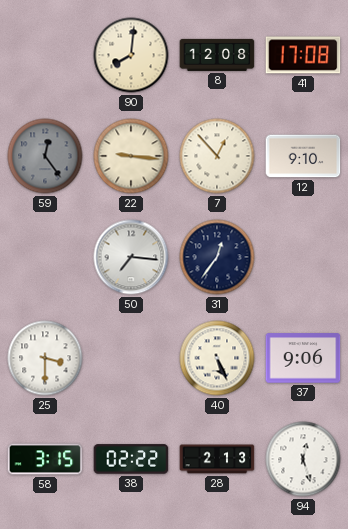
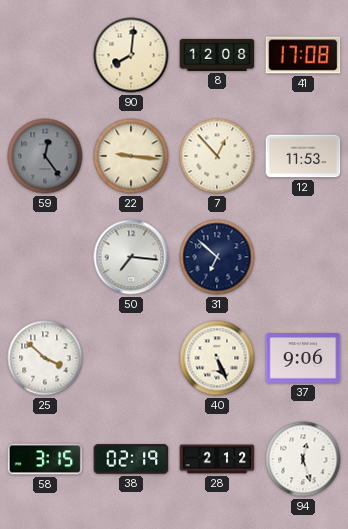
12: 9:10 -> 11:53
31: 12:36 -> 6:52
25: 3:30 -> 3:52
38: 02:22 -> 02:19
28: 2:13 -> 2:12
